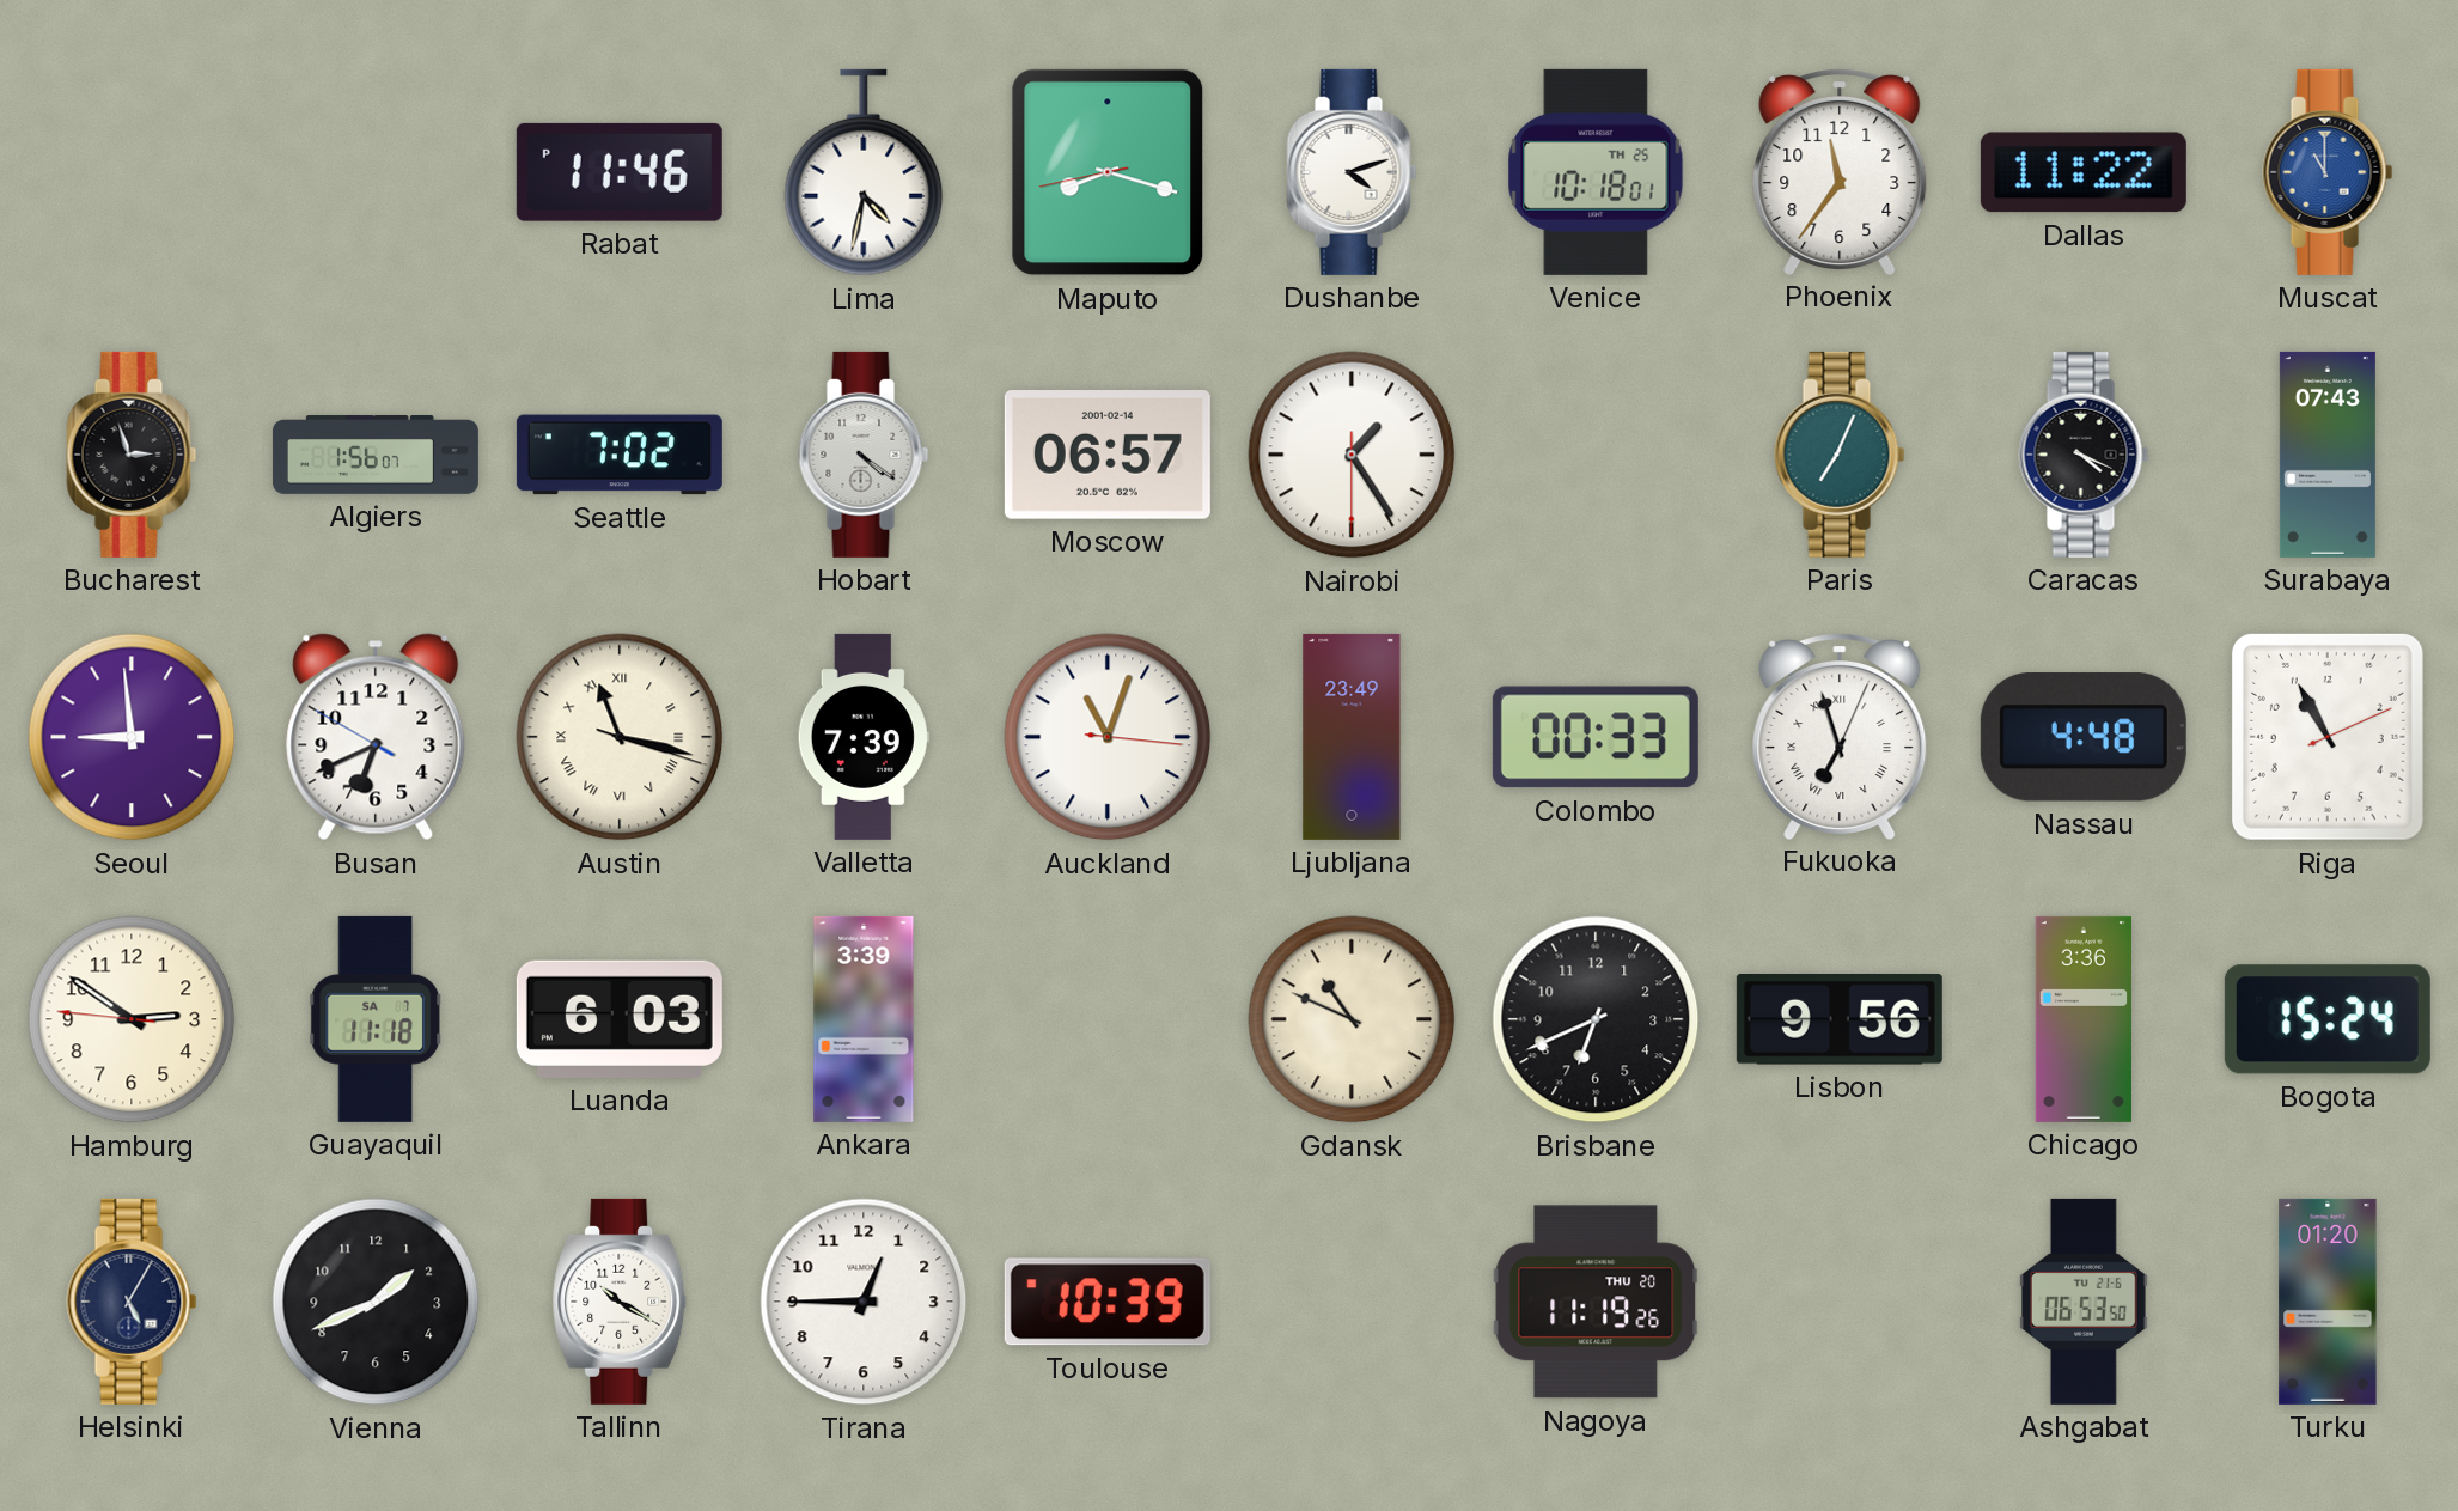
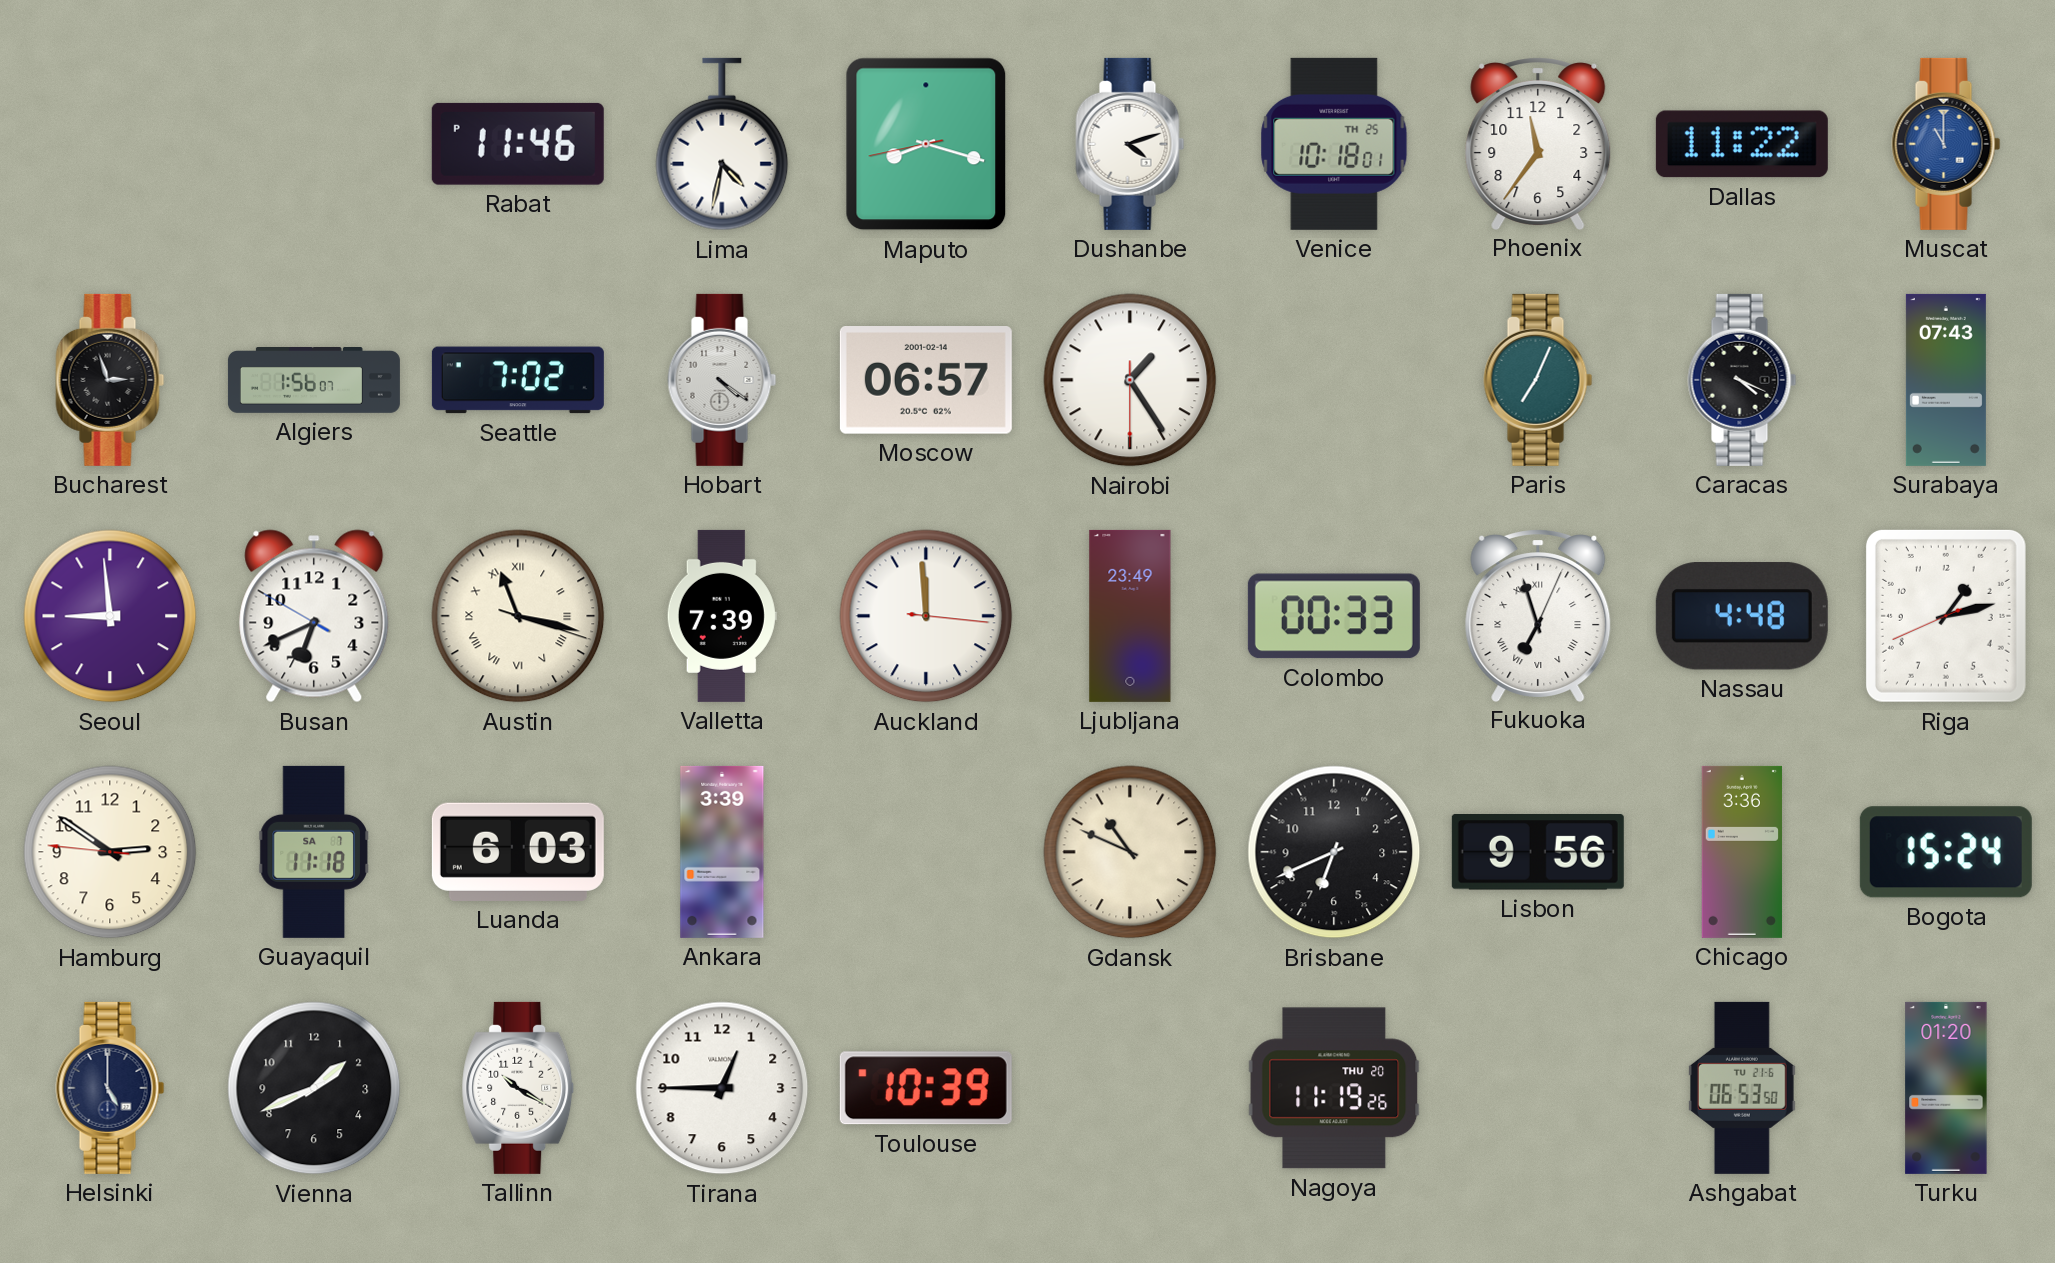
Auckland: 11:03 -> 11:59
Riga: 10:55 -> 1:12
Helsinki: 5:05 -> 5:00
